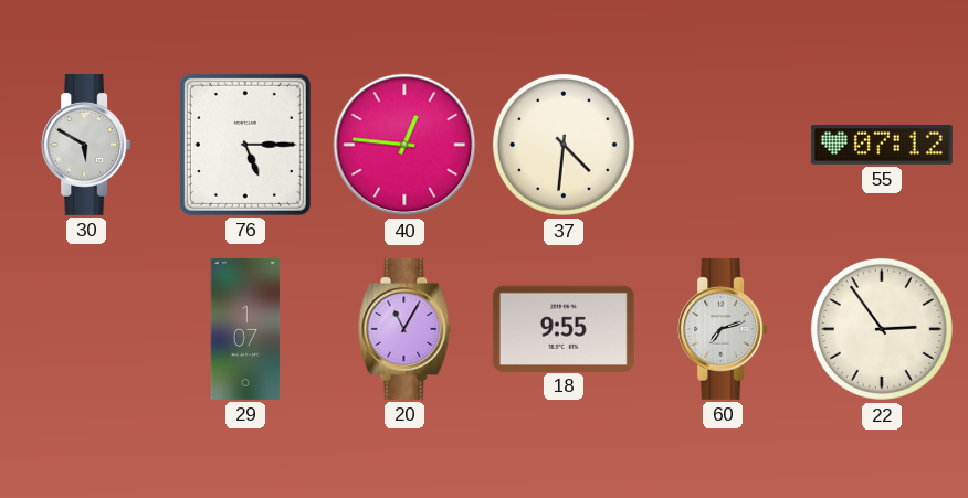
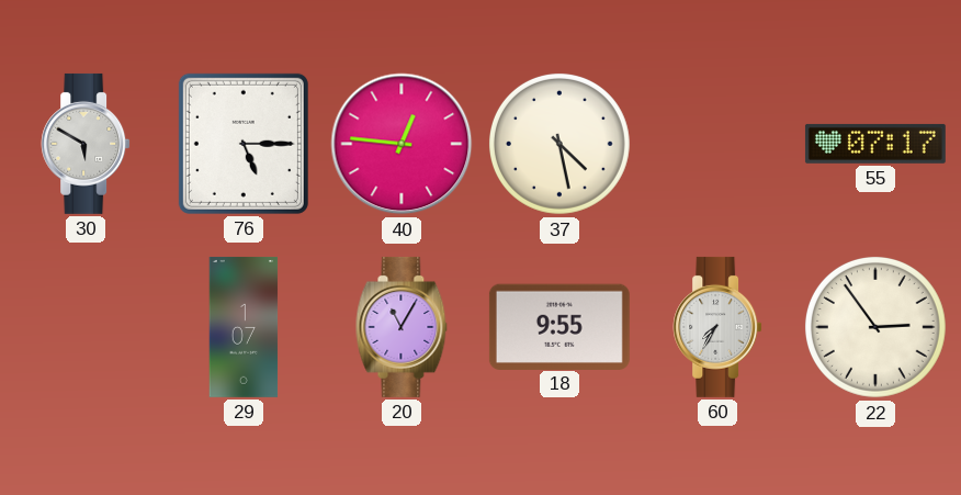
37: 4:31 -> 4:28
55: 07:12 -> 07:17
60: 7:12 -> 7:35
